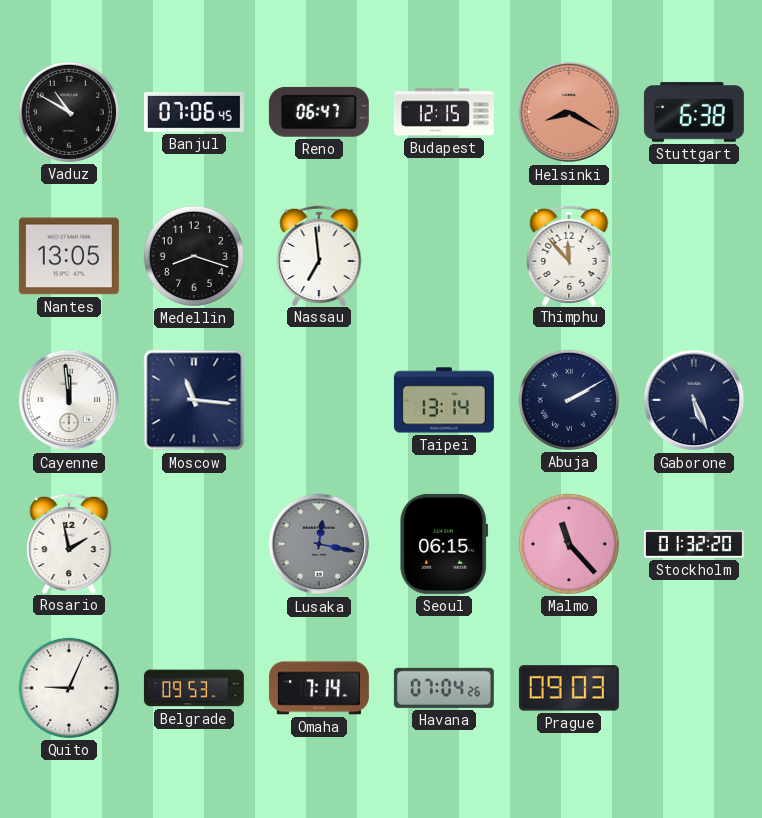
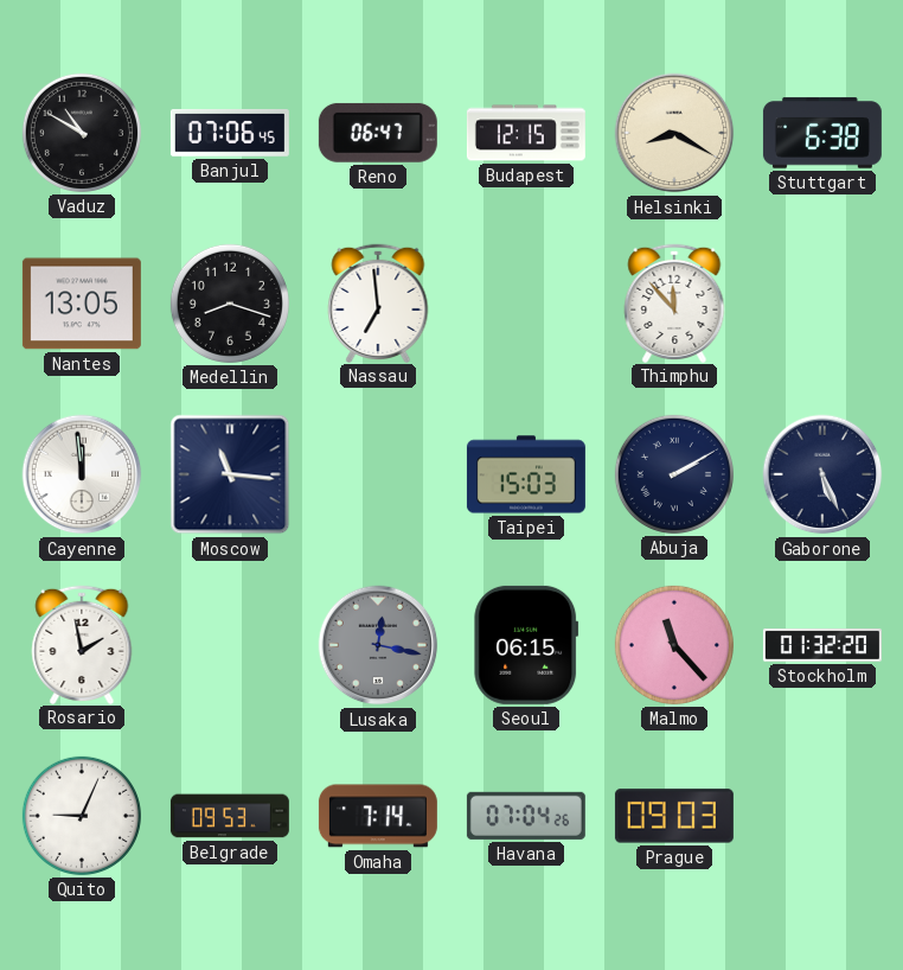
Helsinki dial: salmon -> cream
Taipei: 13:14 -> 15:03
